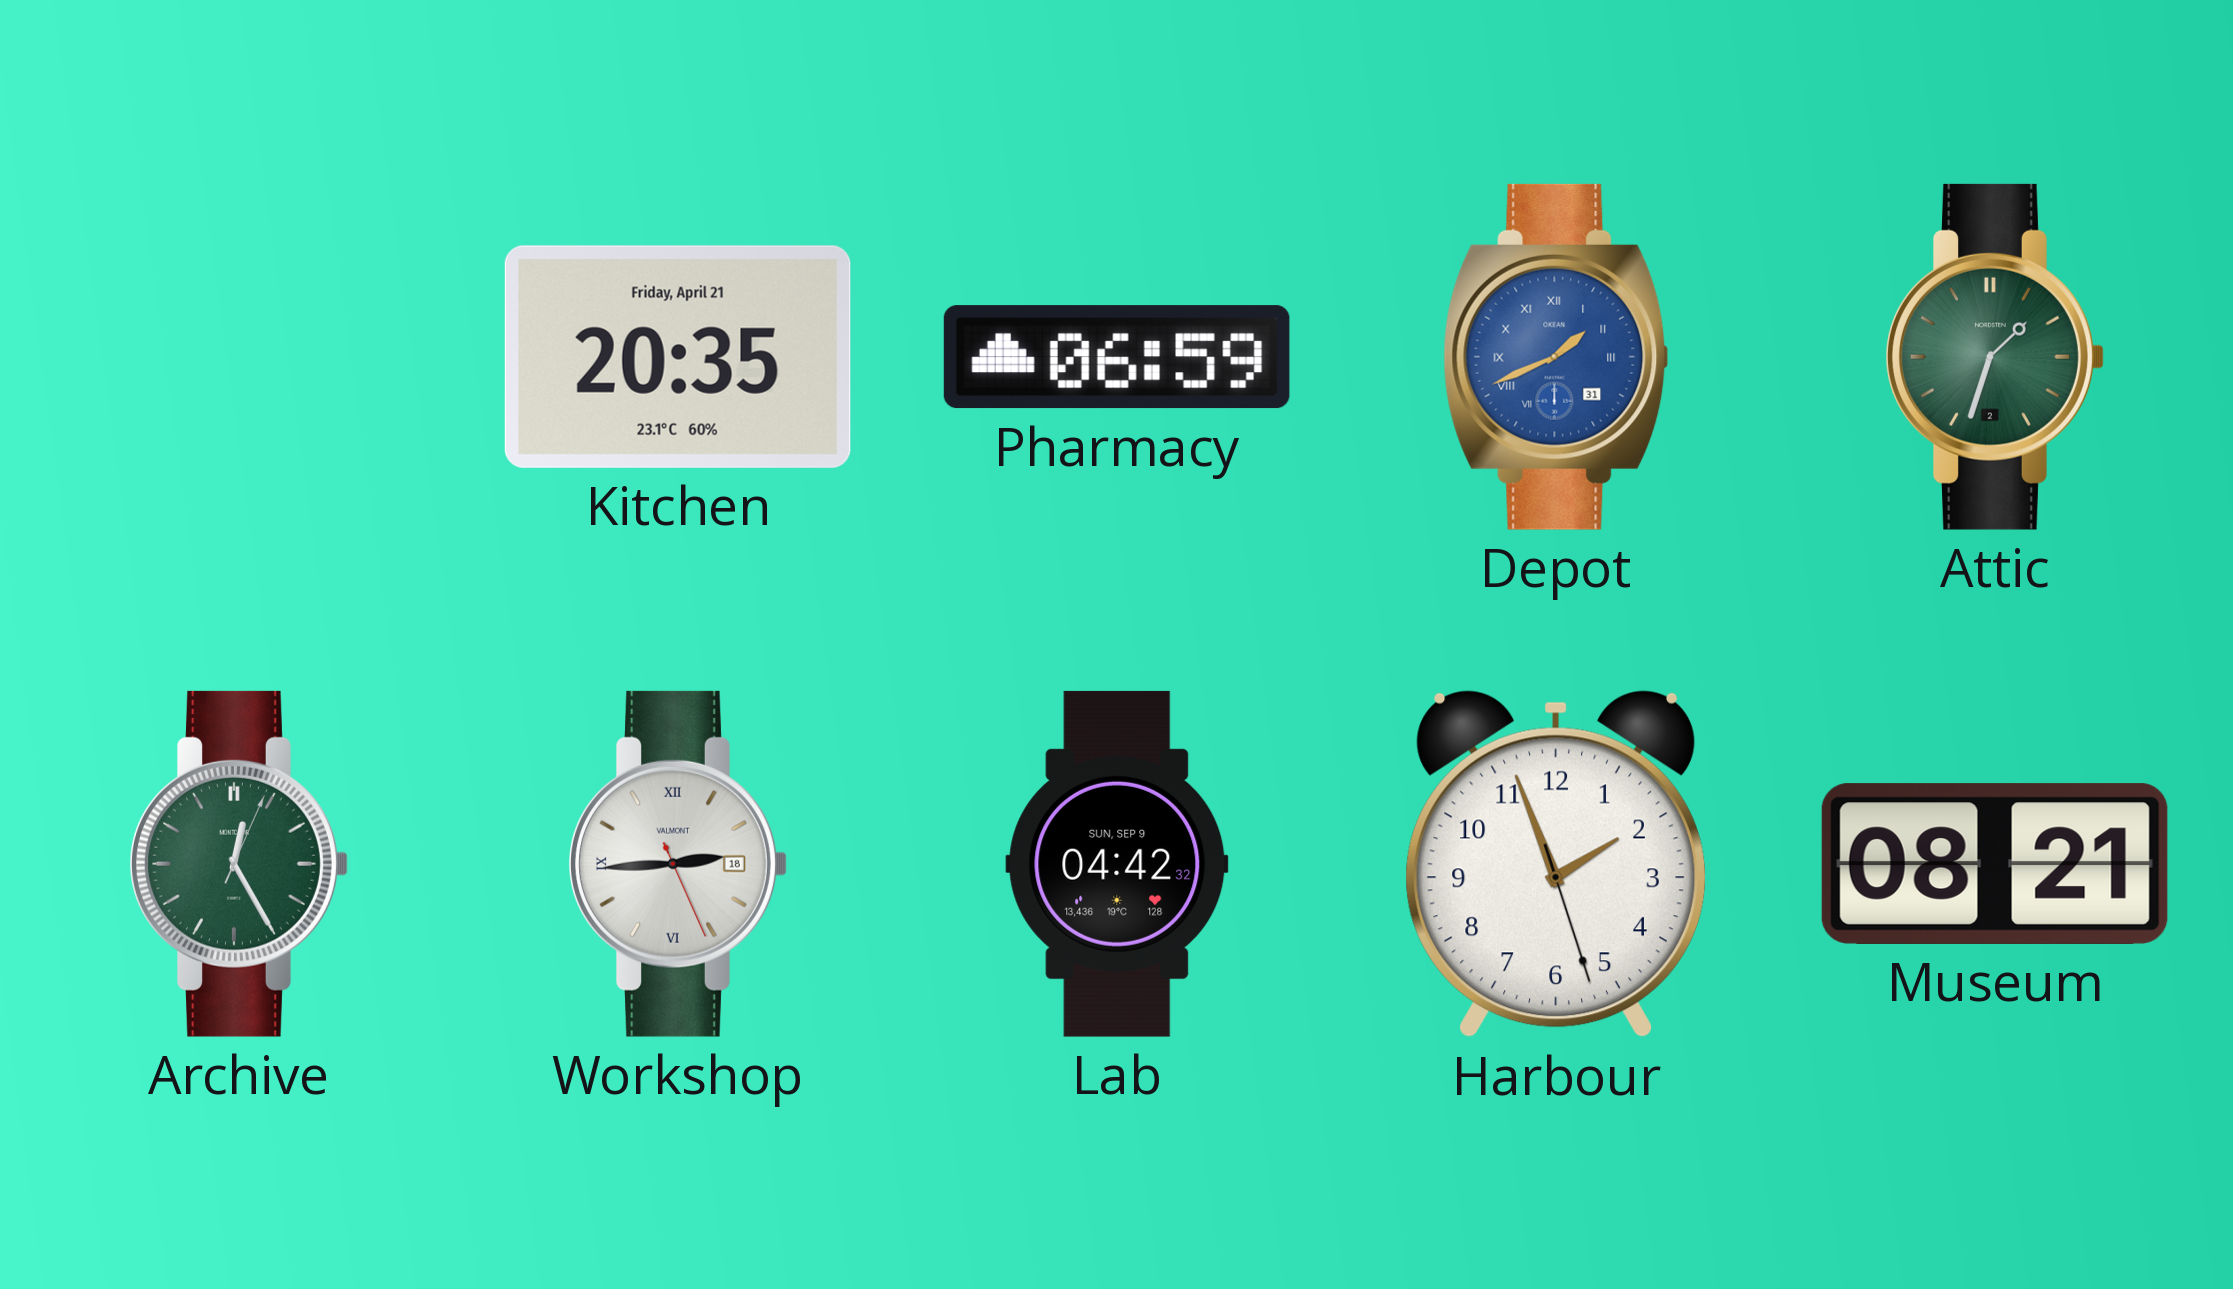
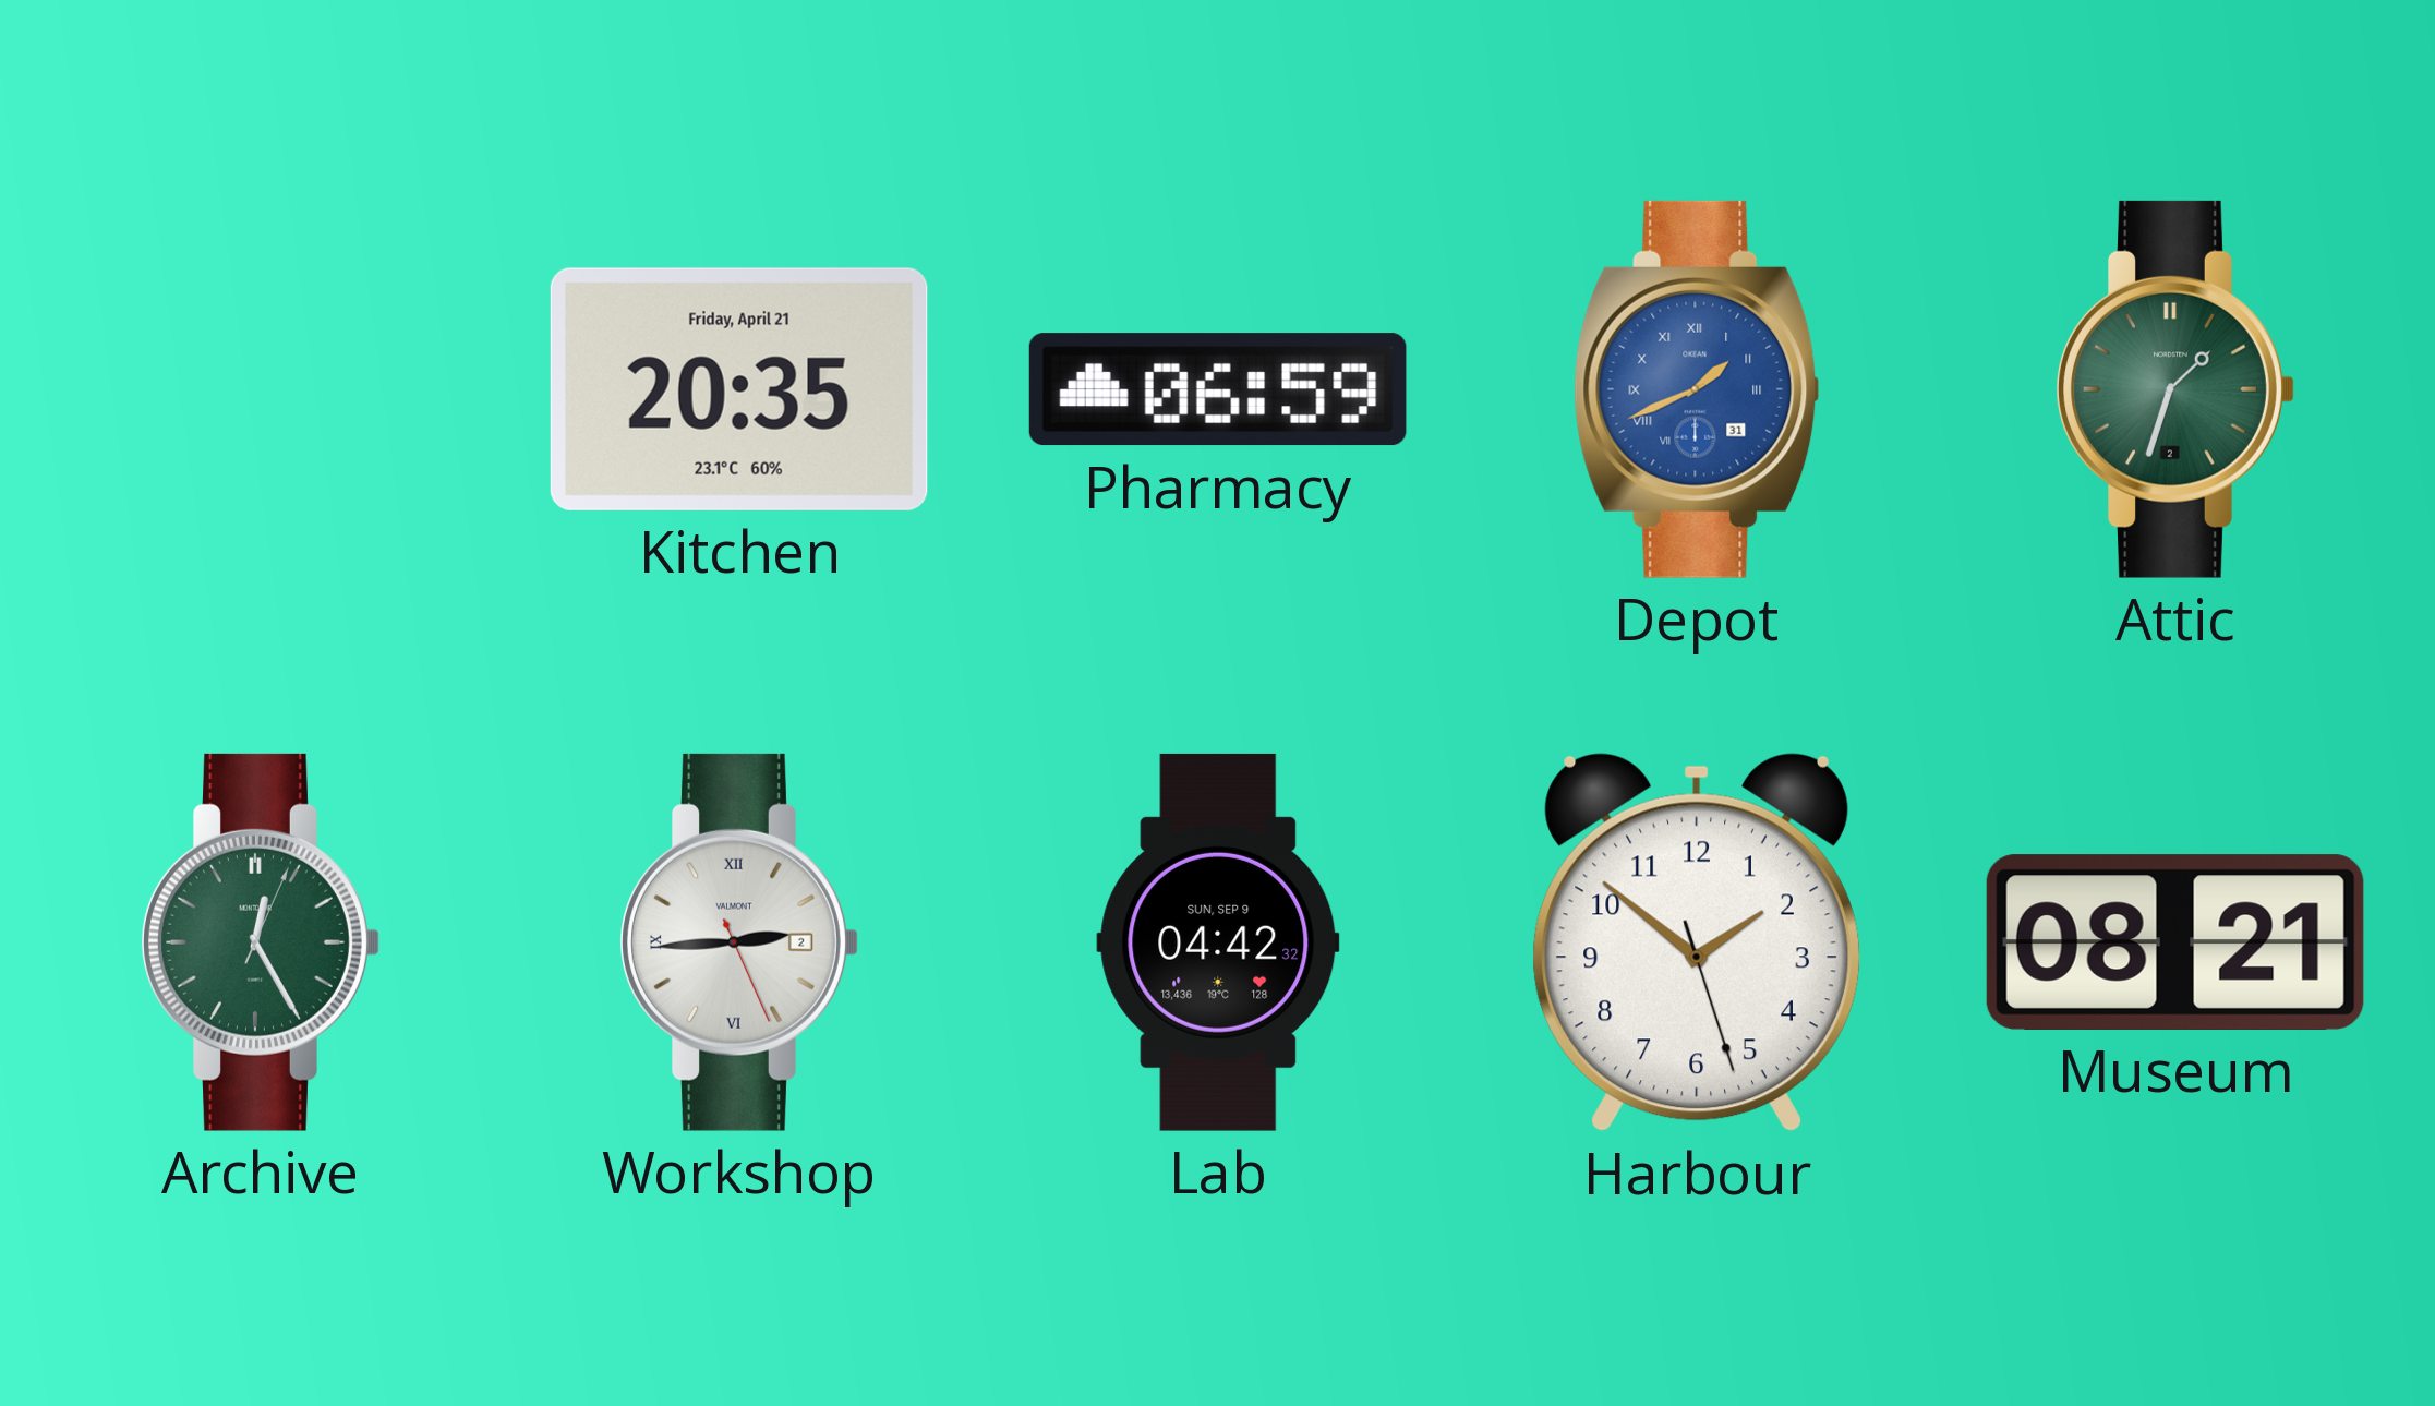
Workshop date: 18 -> 2
Harbour: 1:56 -> 1:51
